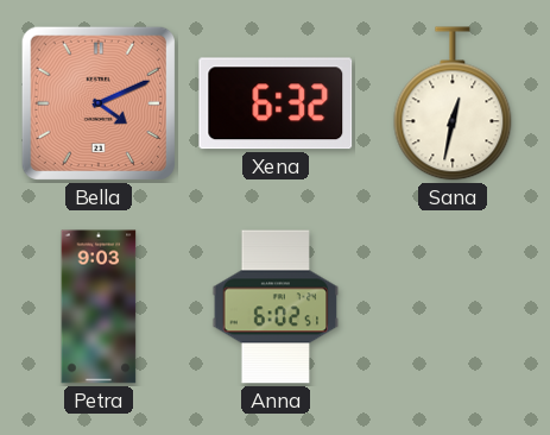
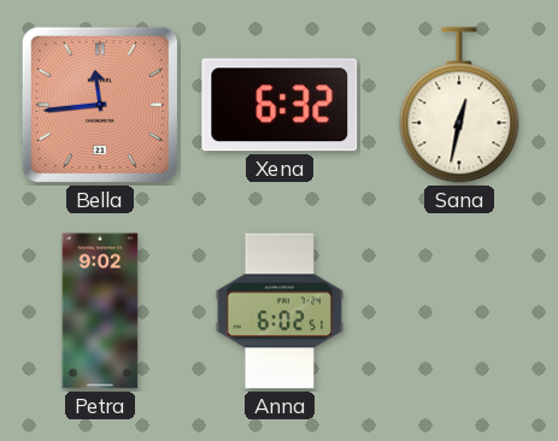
Bella: 4:11 -> 11:44
Petra: 9:03 -> 9:02
